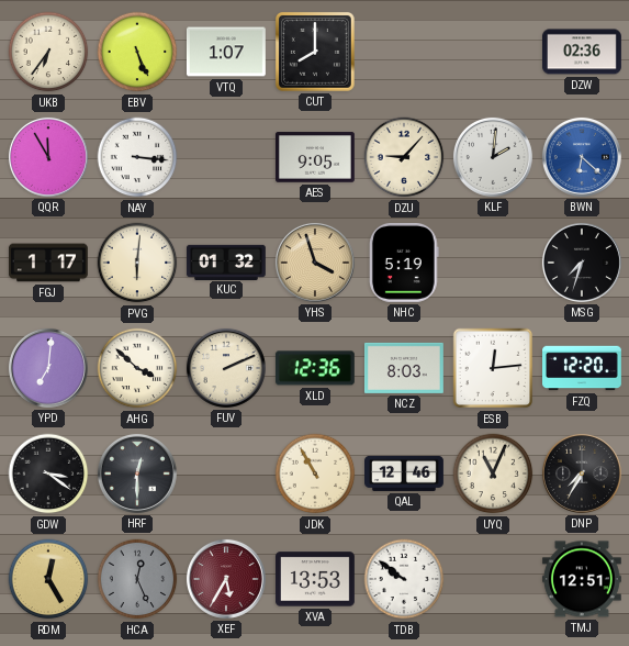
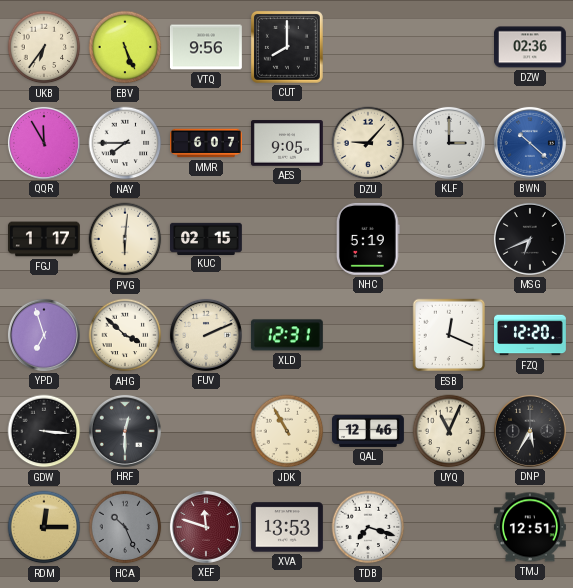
VTQ: 1:07 -> 9:56
NAY: 3:16 -> 7:45
MMR: none -> 6:07
KLF: 2:01 -> 3:00
BWN: 6:22 -> 10:22
KUC: 01:32 -> 02:15
YHS: 3:57 -> none
MSG: 7:33 -> 6:41
YPD: 7:01 -> 6:57
XLD: 12:36 -> 12:31
NCZ: 8:03 -> none
ESB: 12:14 -> 12:19
GDW: 3:21 -> 3:16
DNP: 7:35 -> 5:35
RDM: 12:25 -> 12:15
HCA: 12:26 -> 10:26
XEF: 5:35 -> 11:48
TDB: 9:51 -> 7:18
